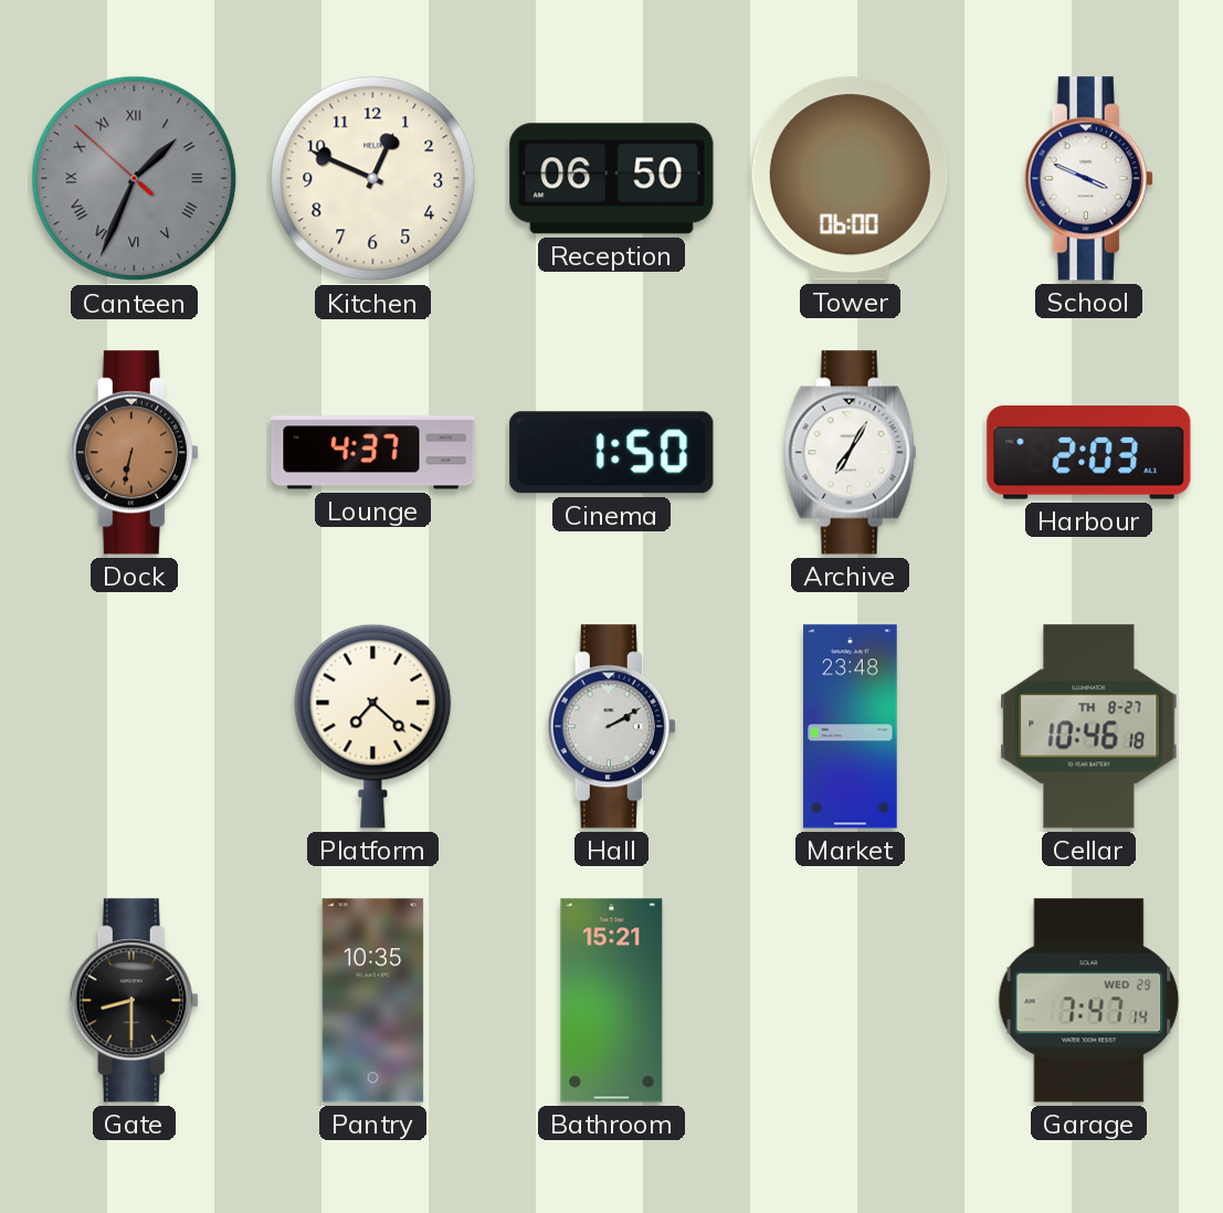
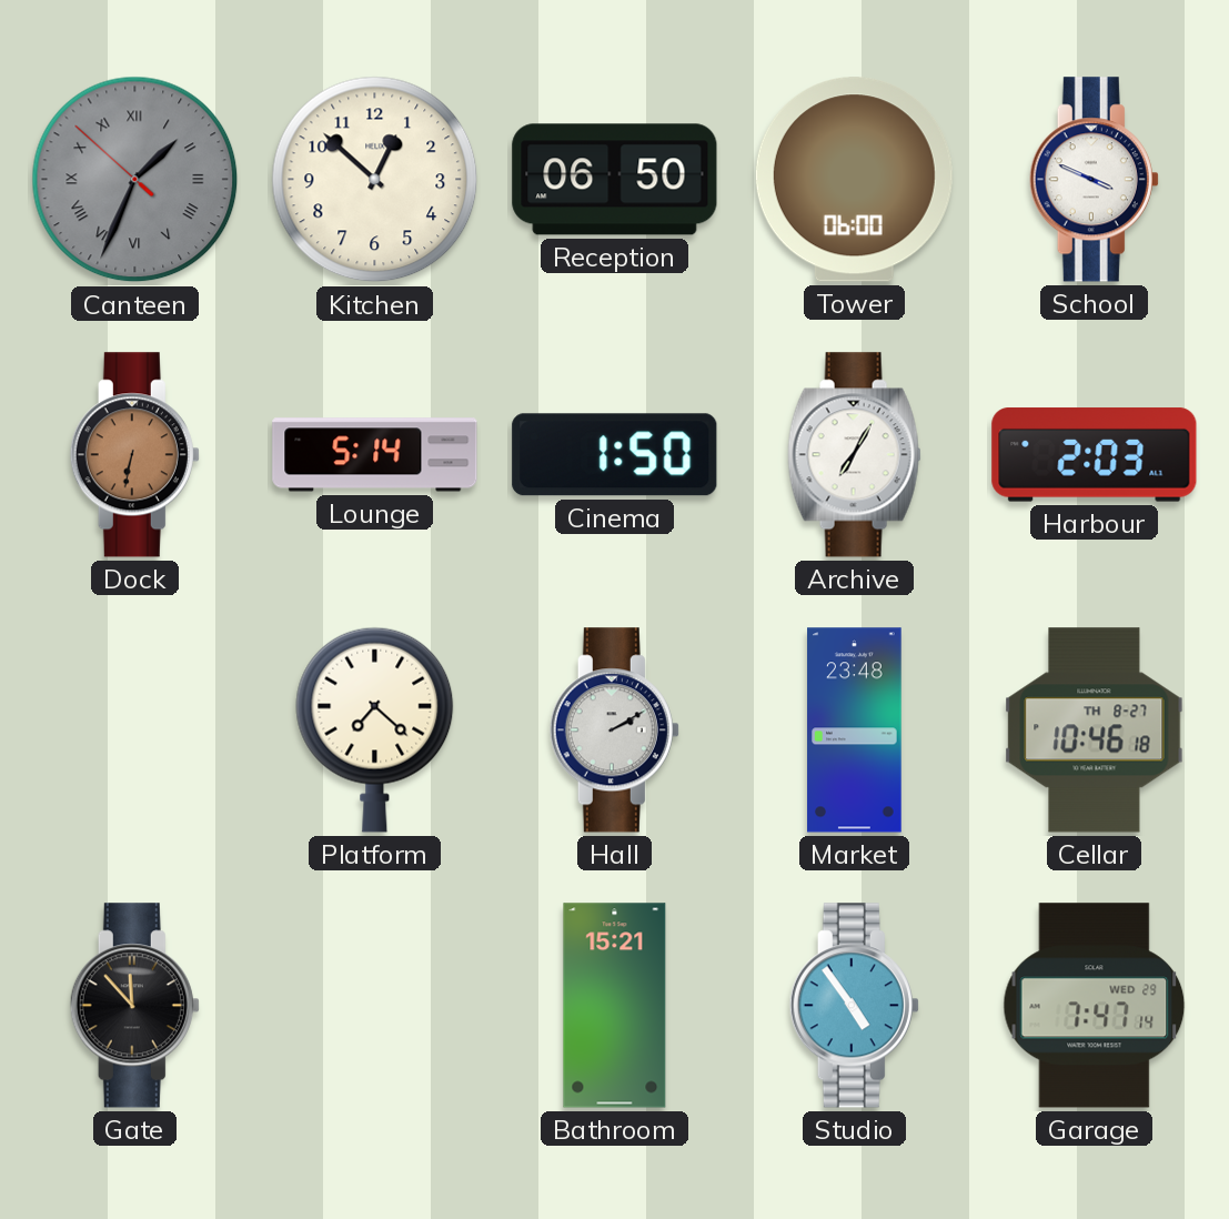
Kitchen: 12:49 -> 12:52
Lounge: 4:37 -> 5:14
Gate: 8:30 -> 11:53
Pantry: 10:35 -> none
Studio: none -> 4:54
